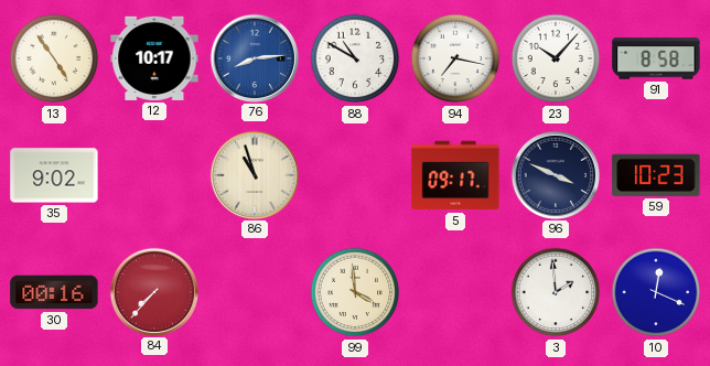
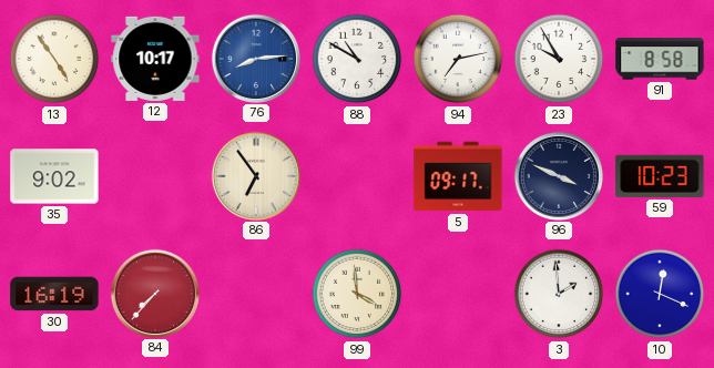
94: 7:17 -> 7:13
23: 10:07 -> 9:55
86: 10:57 -> 6:54
30: 00:16 -> 16:19
